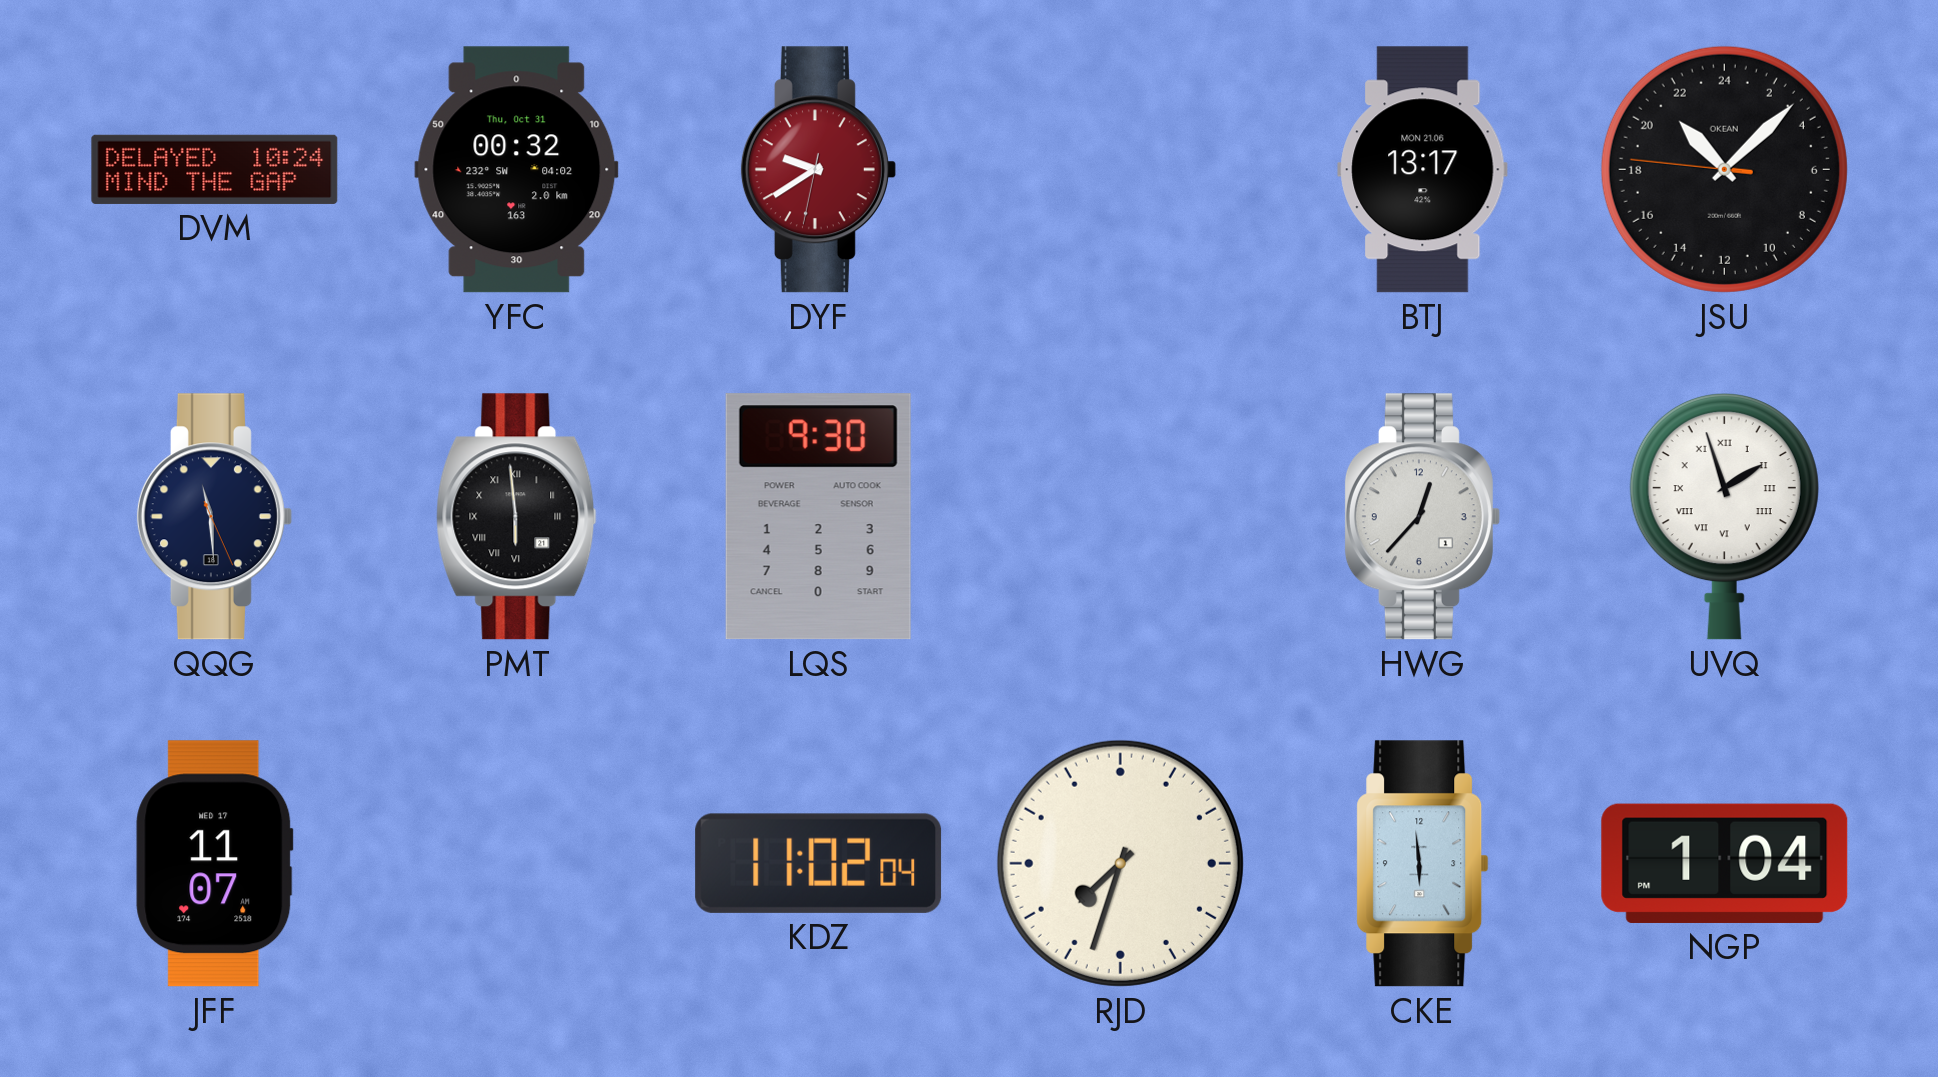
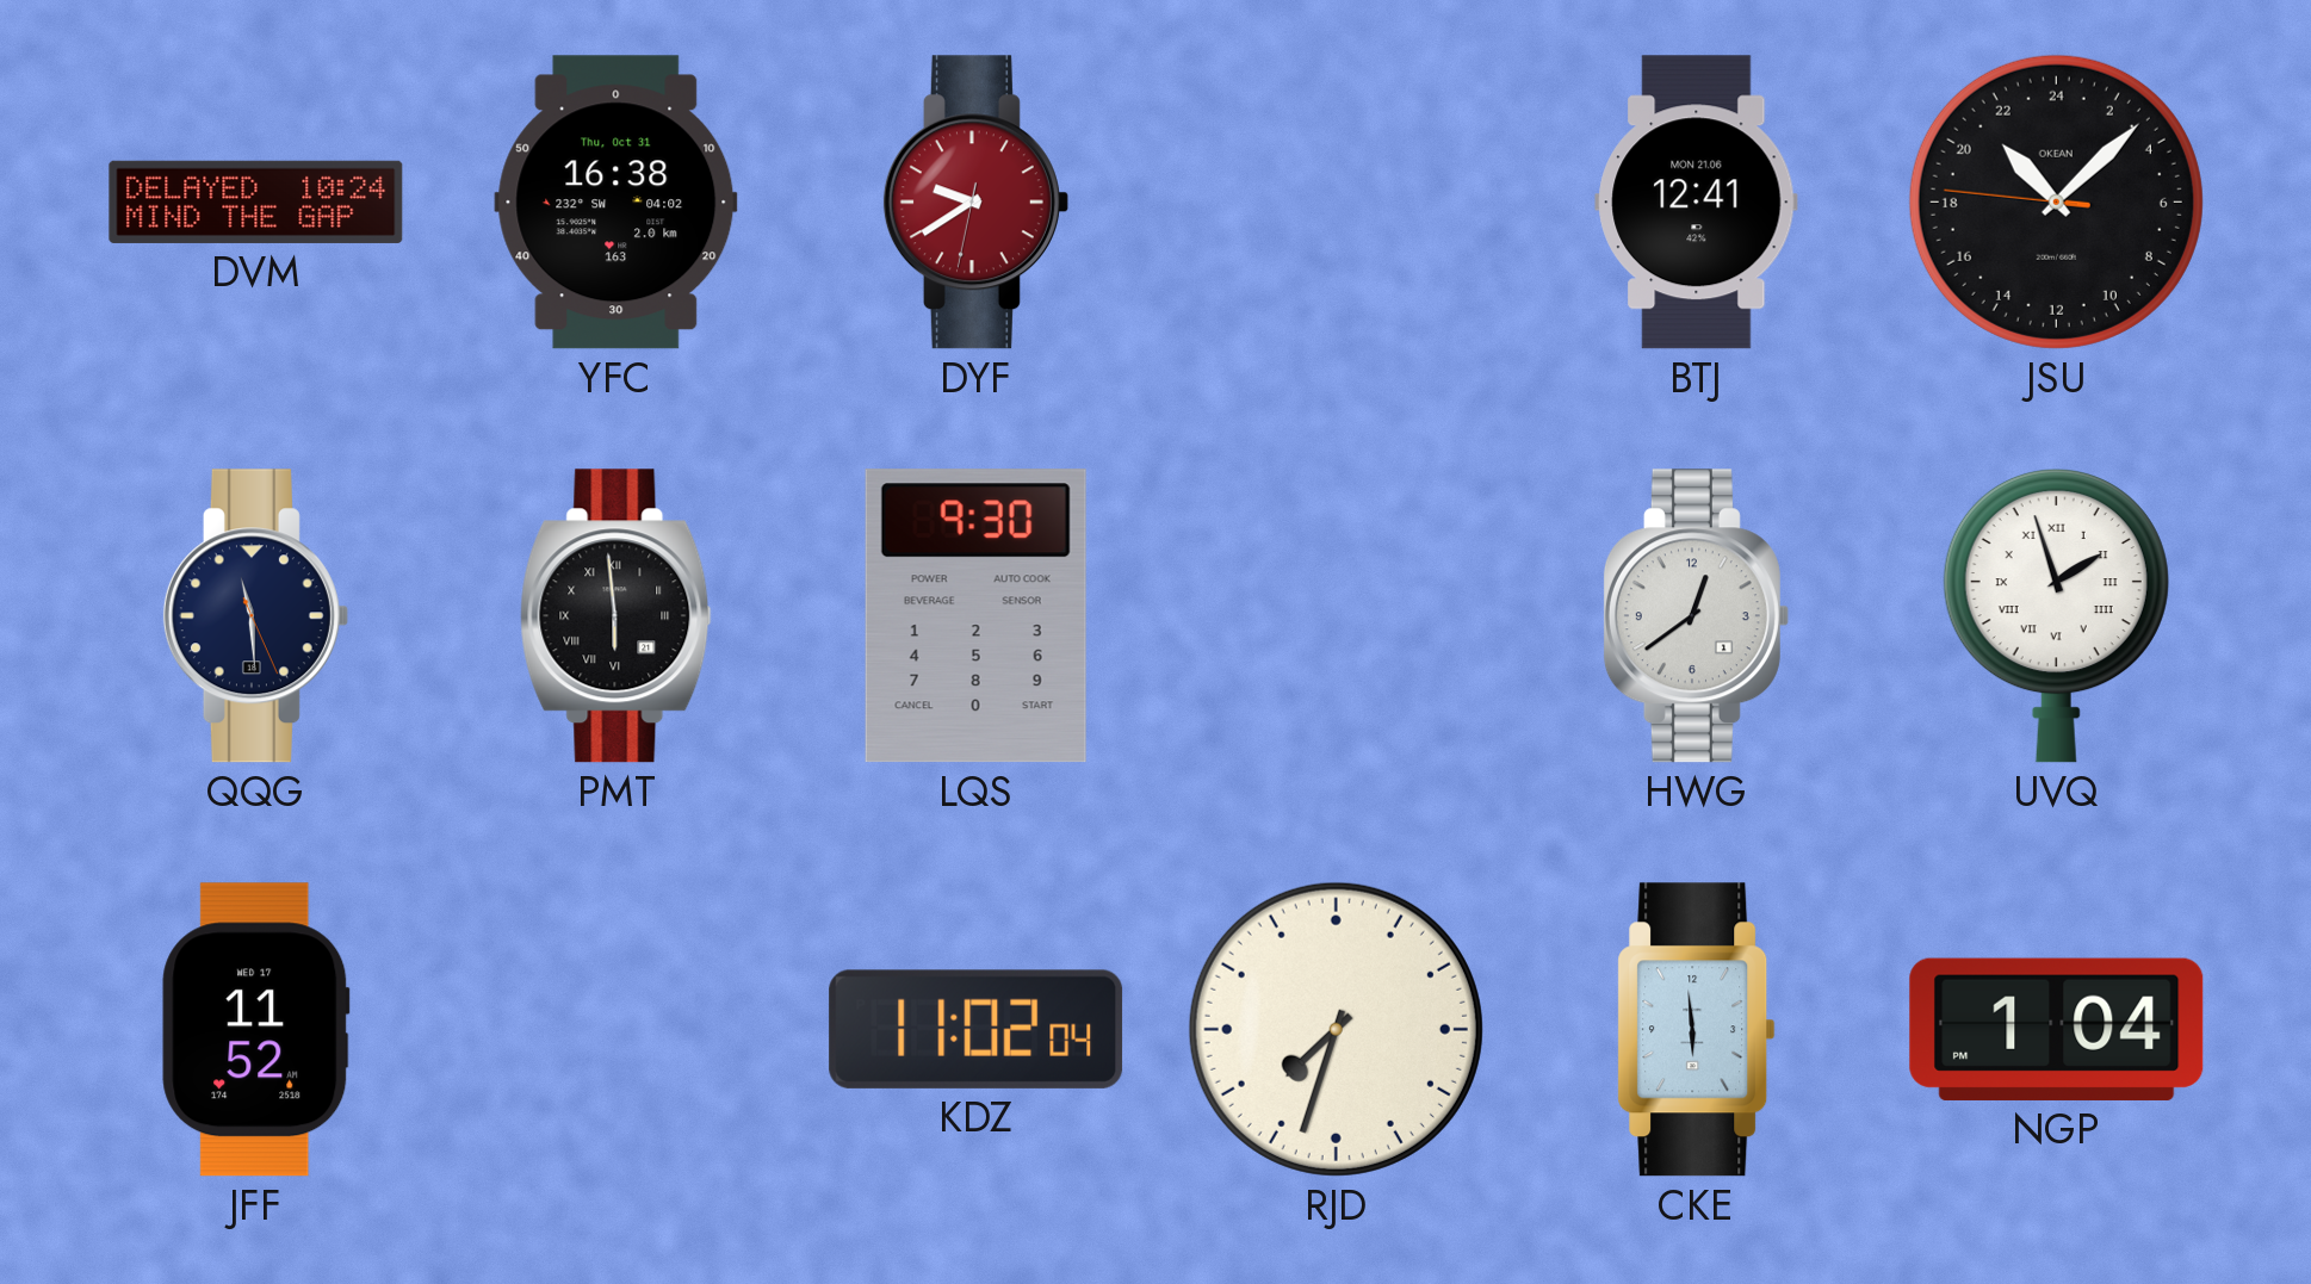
YFC: 00:32 -> 16:38
BTJ: 13:17 -> 12:41
HWG: 12:37 -> 12:39
JFF: 11:07 -> 11:52
